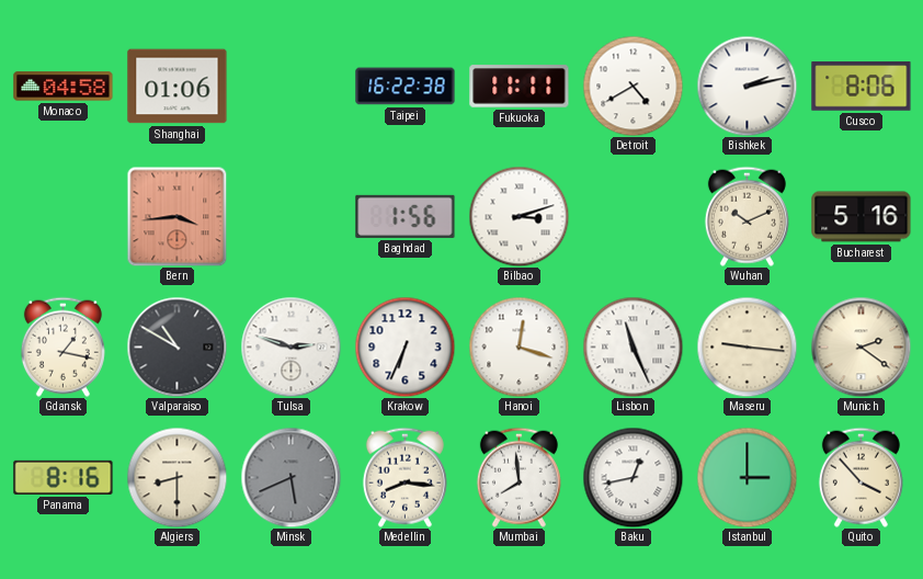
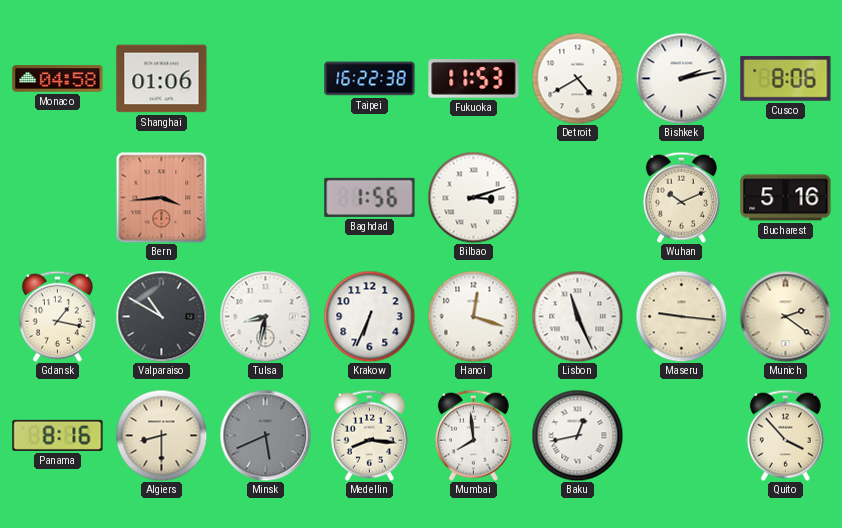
Fukuoka: 11:11 -> 11:53
Tulsa: 2:48 -> 8:32
Istanbul: 3:00 -> none
